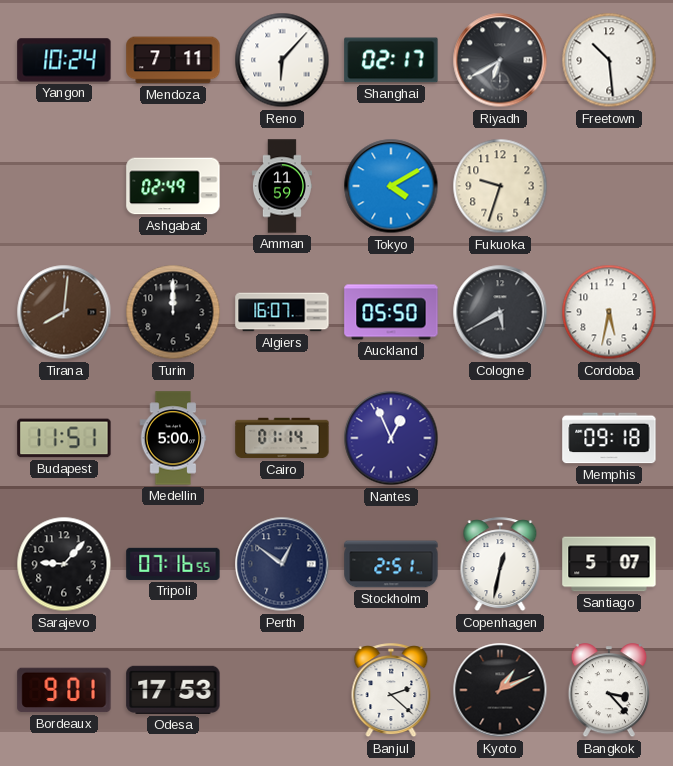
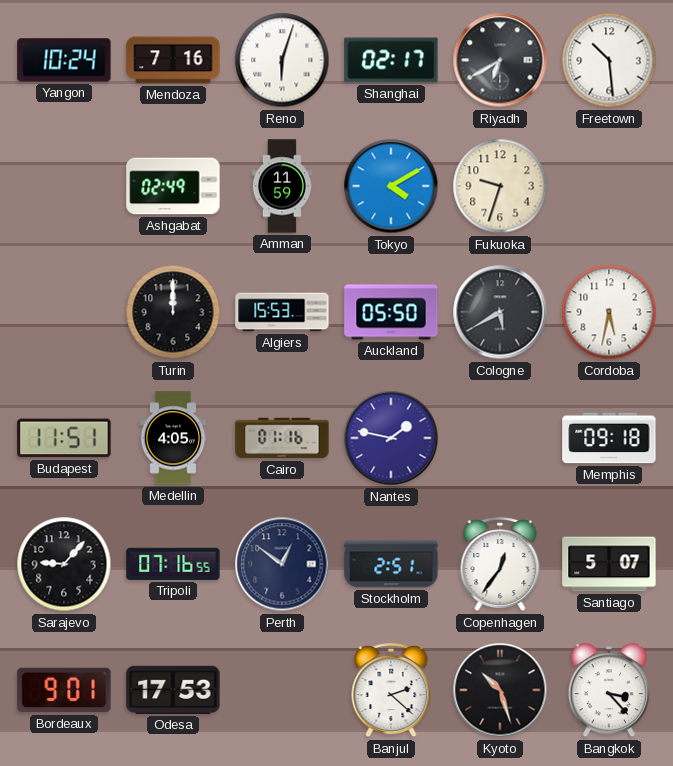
Mendoza: 7:11 -> 7:16
Reno: 6:07 -> 6:03
Tirana: 8:01 -> none
Algiers: 16:07 -> 15:53
Medellin: 5:00 -> 4:05
Cairo: 01:14 -> 01:16
Nantes: 12:56 -> 1:47
Copenhagen: 12:32 -> 12:36
Kyoto: 1:11 -> 10:27
